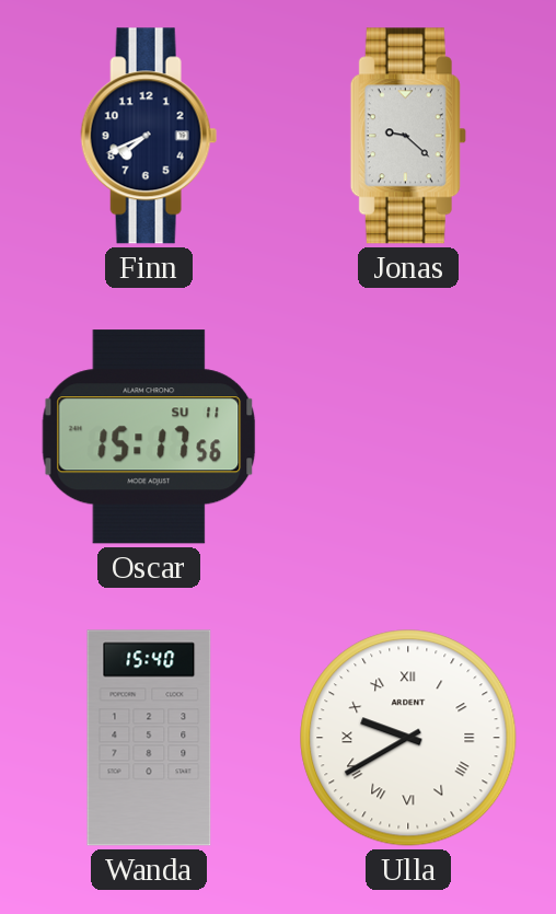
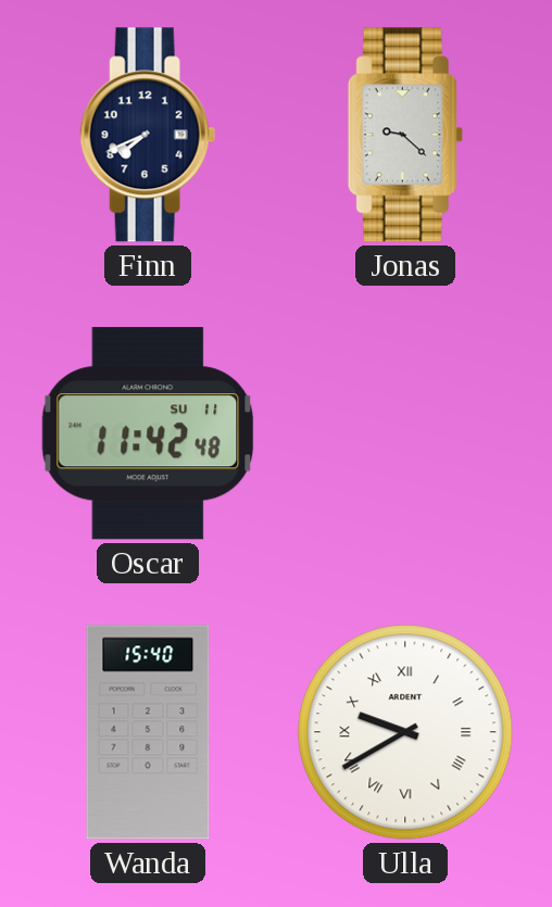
Oscar: 15:17 -> 11:42
